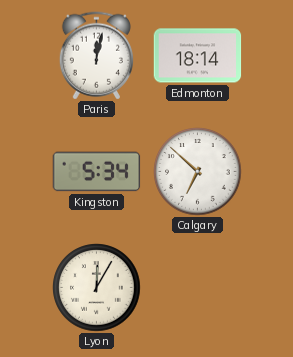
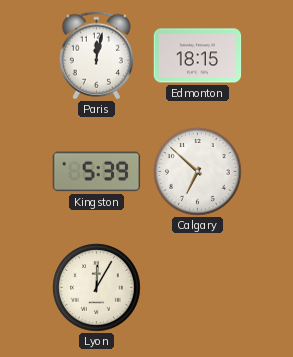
Edmonton: 18:14 -> 18:15
Kingston: 5:34 -> 5:39
